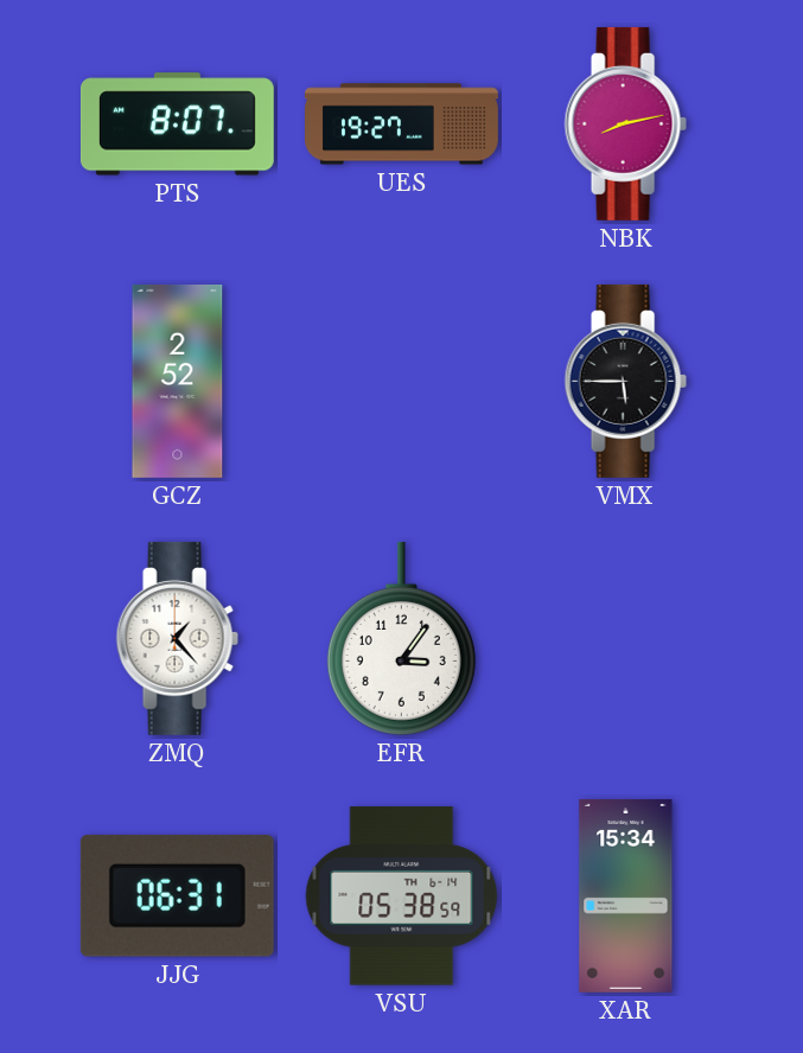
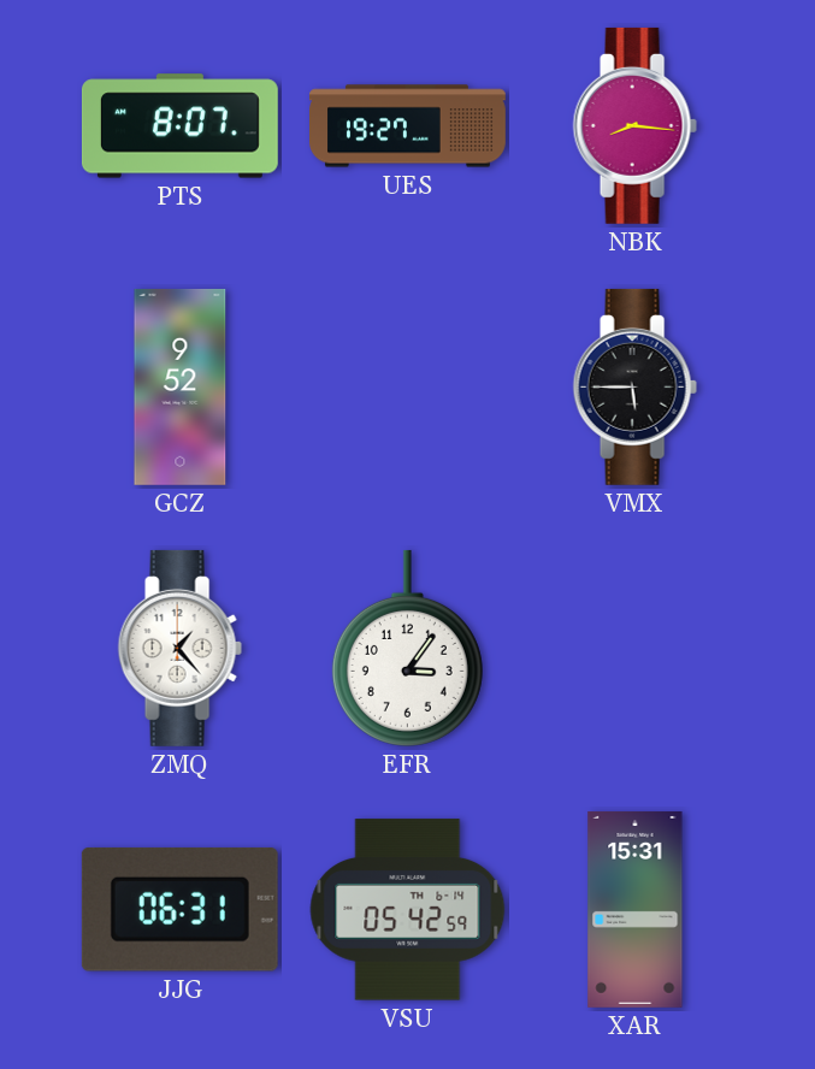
NBK: 8:13 -> 8:16
GCZ: 2:52 -> 9:52
VSU: 05:38 -> 05:42
XAR: 15:34 -> 15:31
